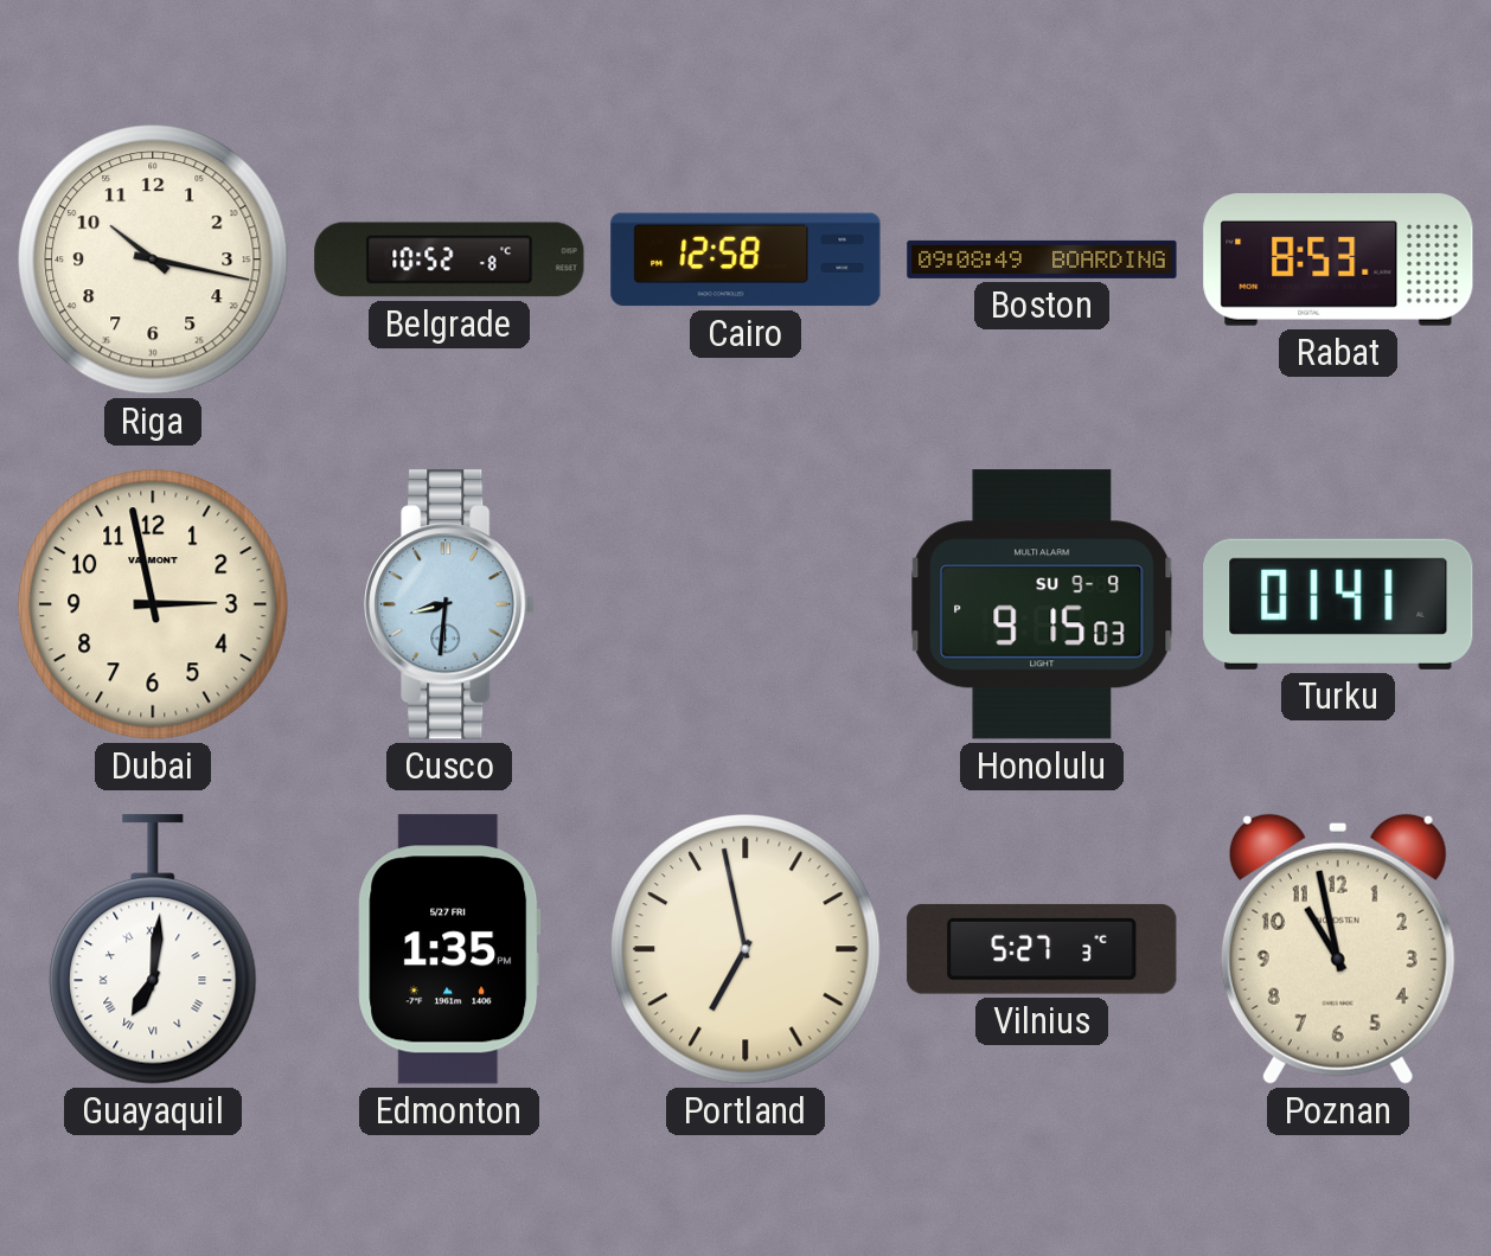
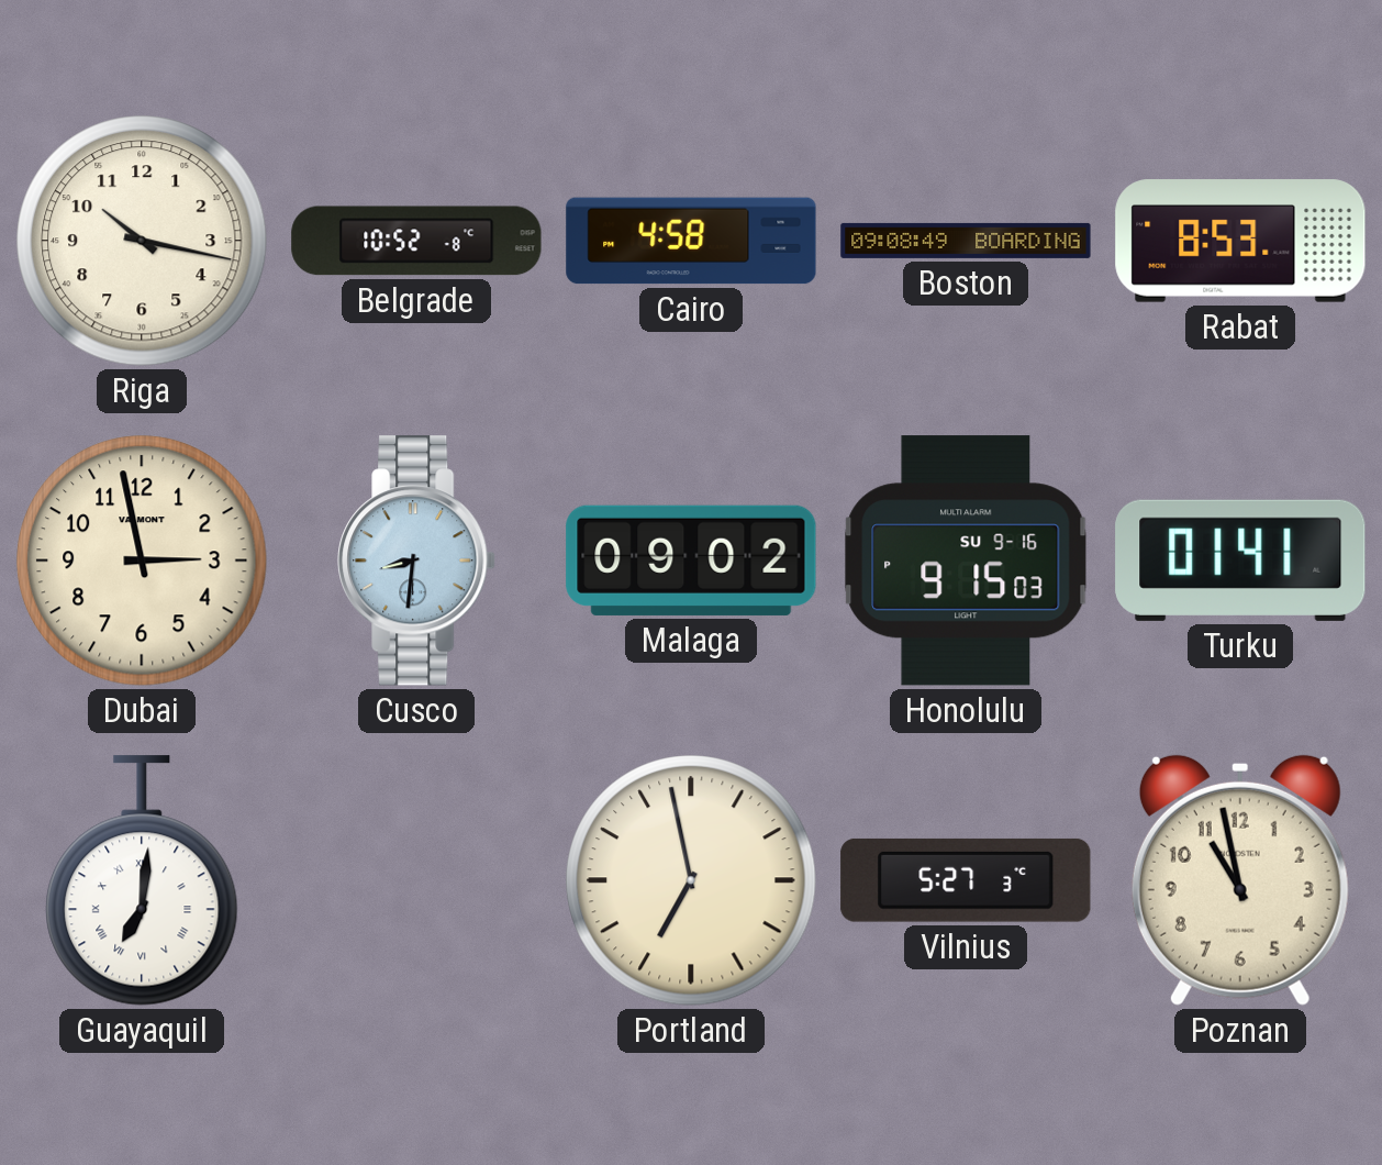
Cairo: 12:58 -> 4:58
Malaga: none -> 09:02
Honolulu date: SU 9-9 -> SU 9-16
Edmonton: 1:35 -> none
